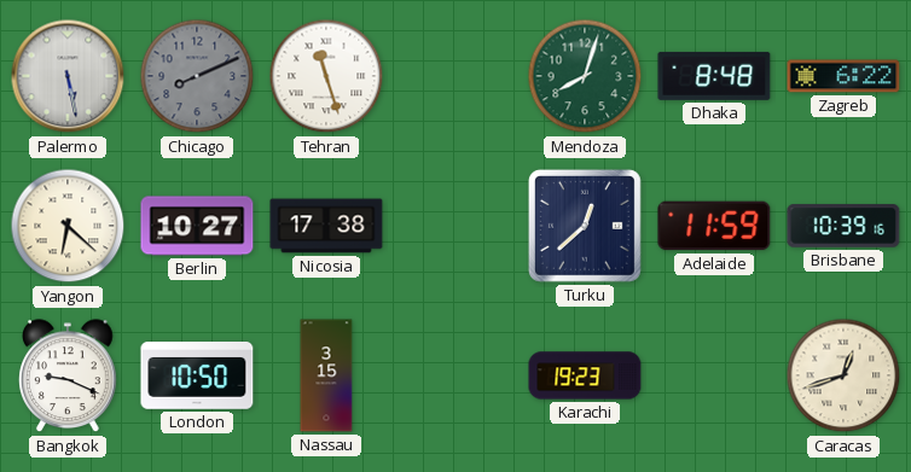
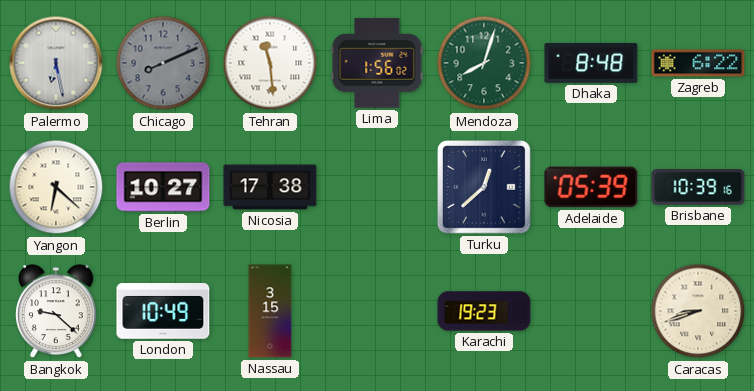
Palermo: 5:28 -> 6:28
Tehran: 11:27 -> 11:29
Lima: none -> 1:56
Adelaide: 11:59 -> 05:39
Bangkok: 9:19 -> 9:22
London: 10:50 -> 10:49
Caracas: 12:42 -> 8:42
